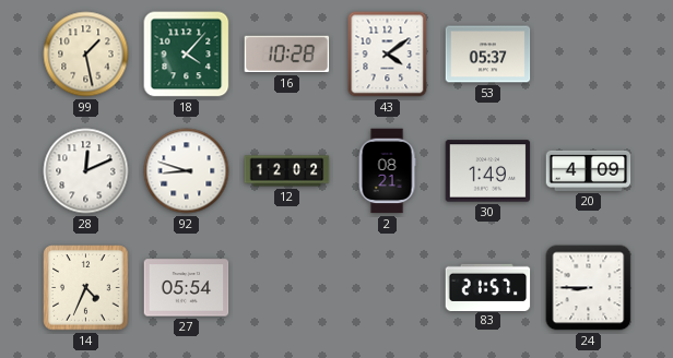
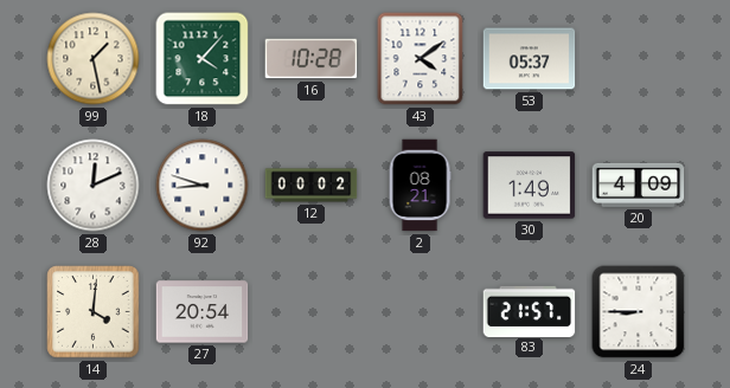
12: 12:02 -> 00:02
14: 4:34 -> 4:01
27: 05:54 -> 20:54
